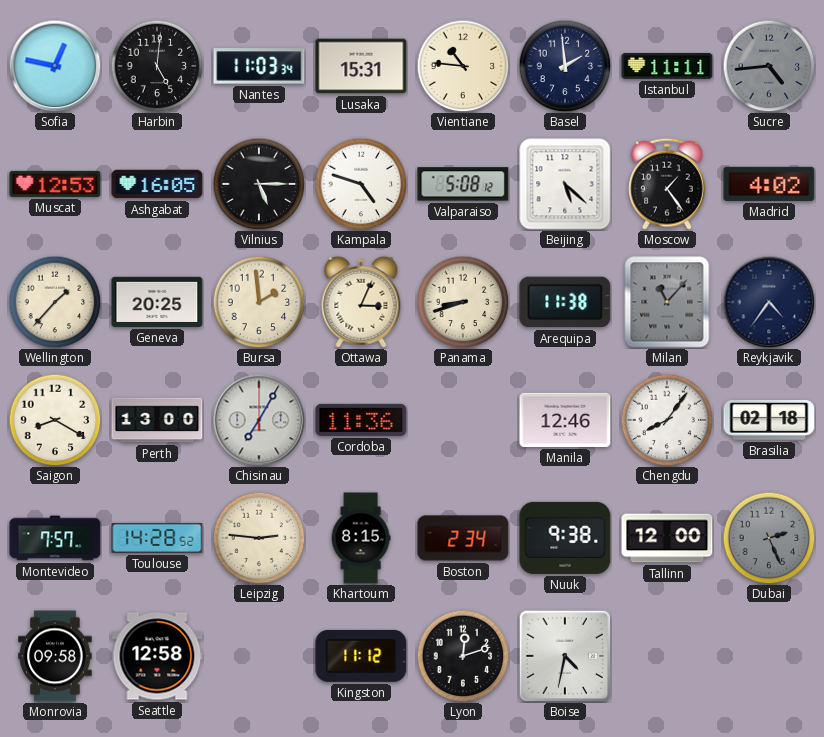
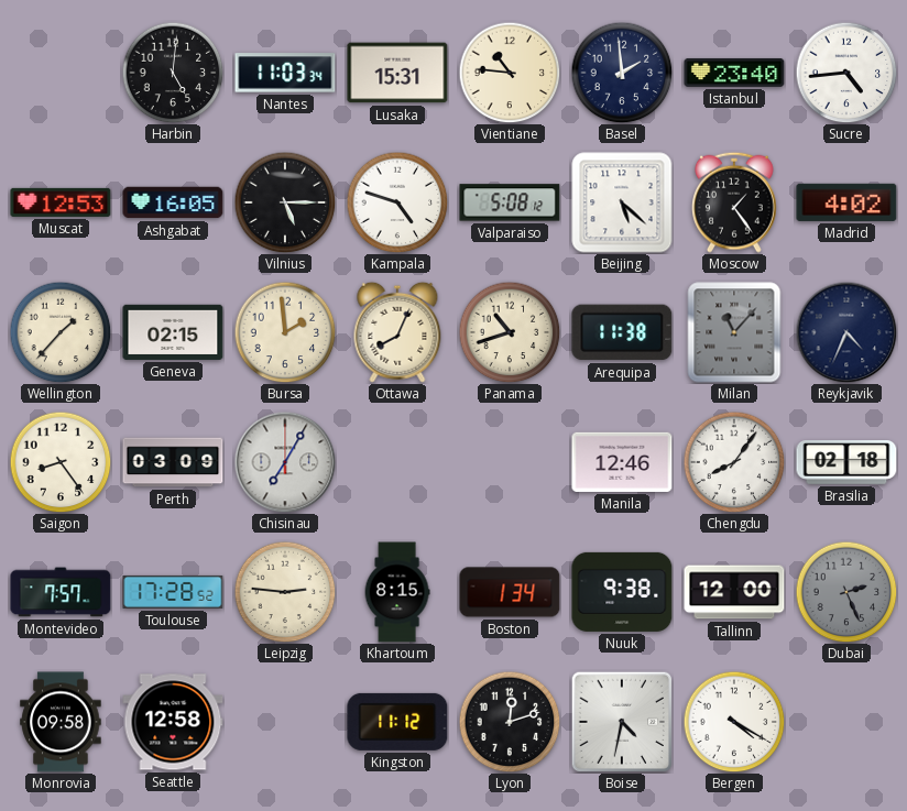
Sofia: 12:47 -> none
Istanbul: 11:11 -> 23:40
Sucre dial: grey -> white
Geneva: 20:25 -> 02:15
Ottawa: 3:04 -> 8:04
Panama: 8:42 -> 10:42
Reykjavik: 4:36 -> 4:34
Saigon: 8:20 -> 8:24
Perth: 13:00 -> 03:09
Cordoba: 11:36 -> none
Toulouse: 14:28 -> 17:28
Boston: 2:34 -> 1:34
Bergen: none -> 4:20
